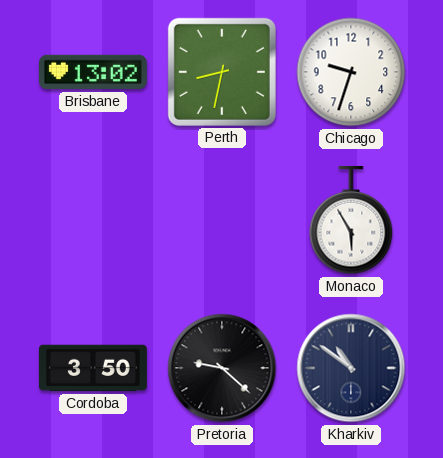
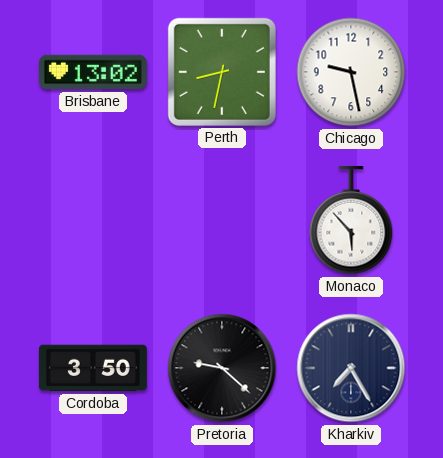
Chicago: 9:33 -> 9:28
Monaco: 5:55 -> 5:53
Kharkiv: 10:51 -> 7:25
